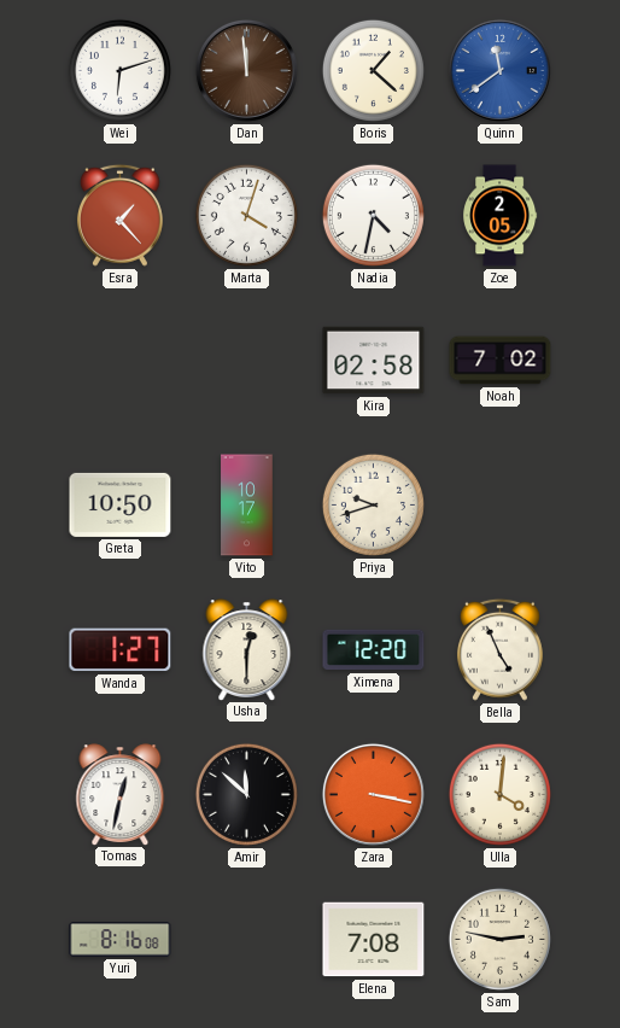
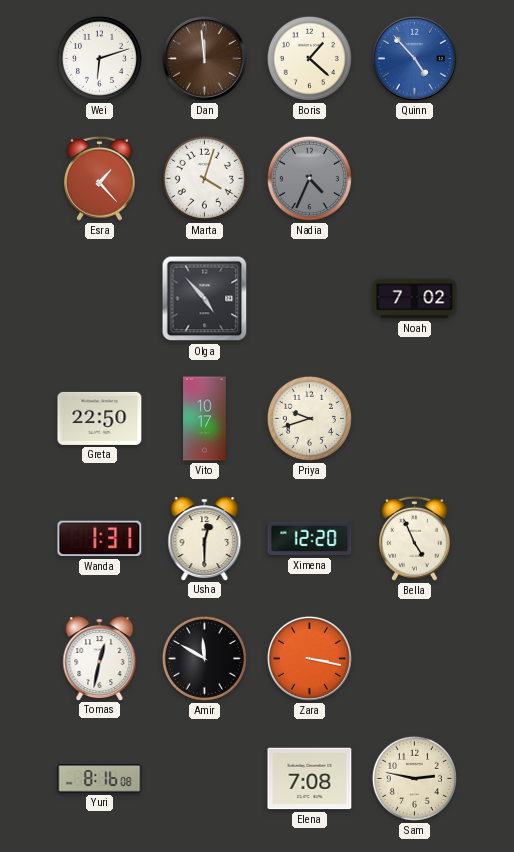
Quinn: 11:39 -> 4:53
Nadia: 4:32 -> 4:34
Nadia dial: white -> grey
Zoe: 2:05 -> none
Olga: none -> 4:53
Kira: 02:58 -> none
Greta: 10:50 -> 22:50
Wanda: 1:27 -> 1:31
Amir: 11:52 -> 11:50
Ulla: 4:01 -> none
